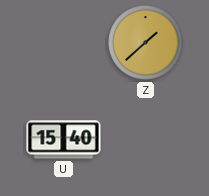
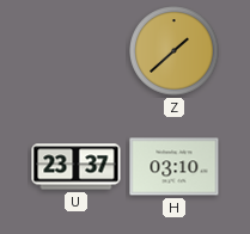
U: 15:40 -> 23:37
H: none -> 03:10
